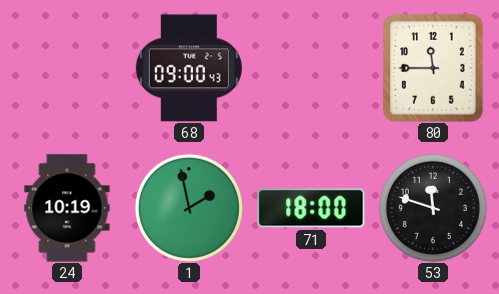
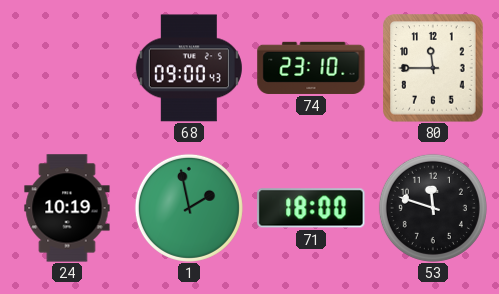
74: none -> 23:10
